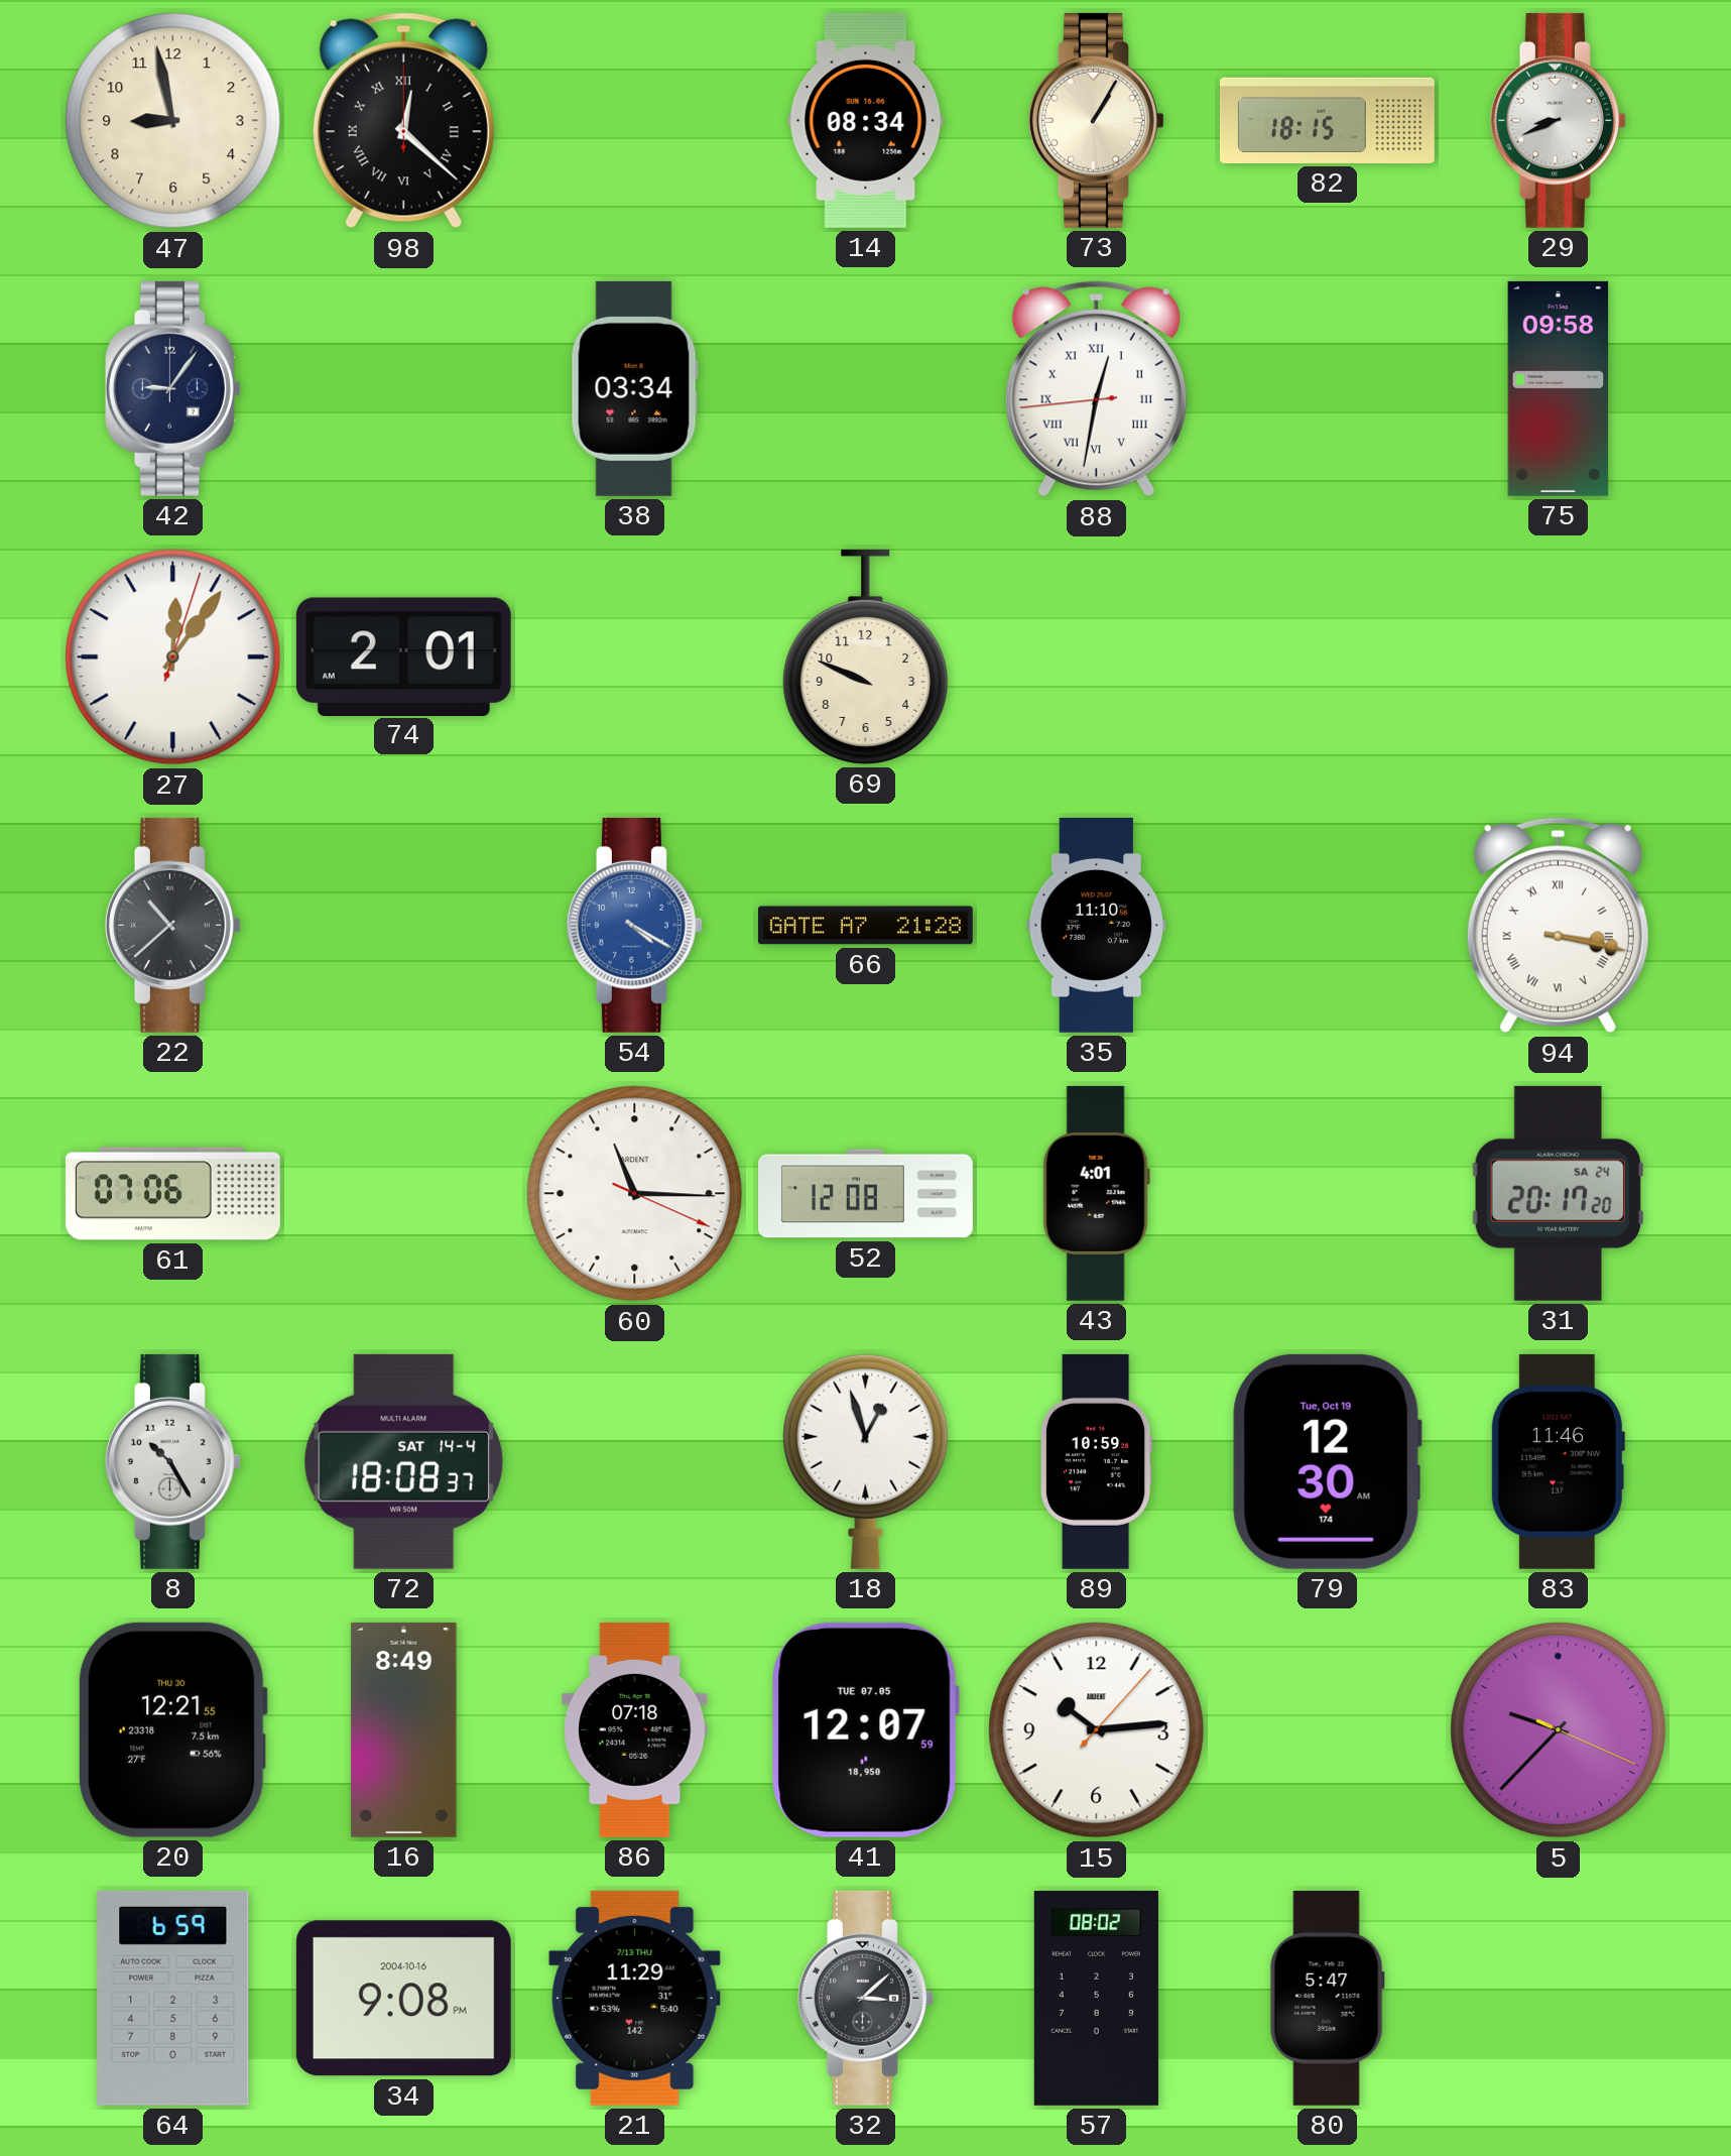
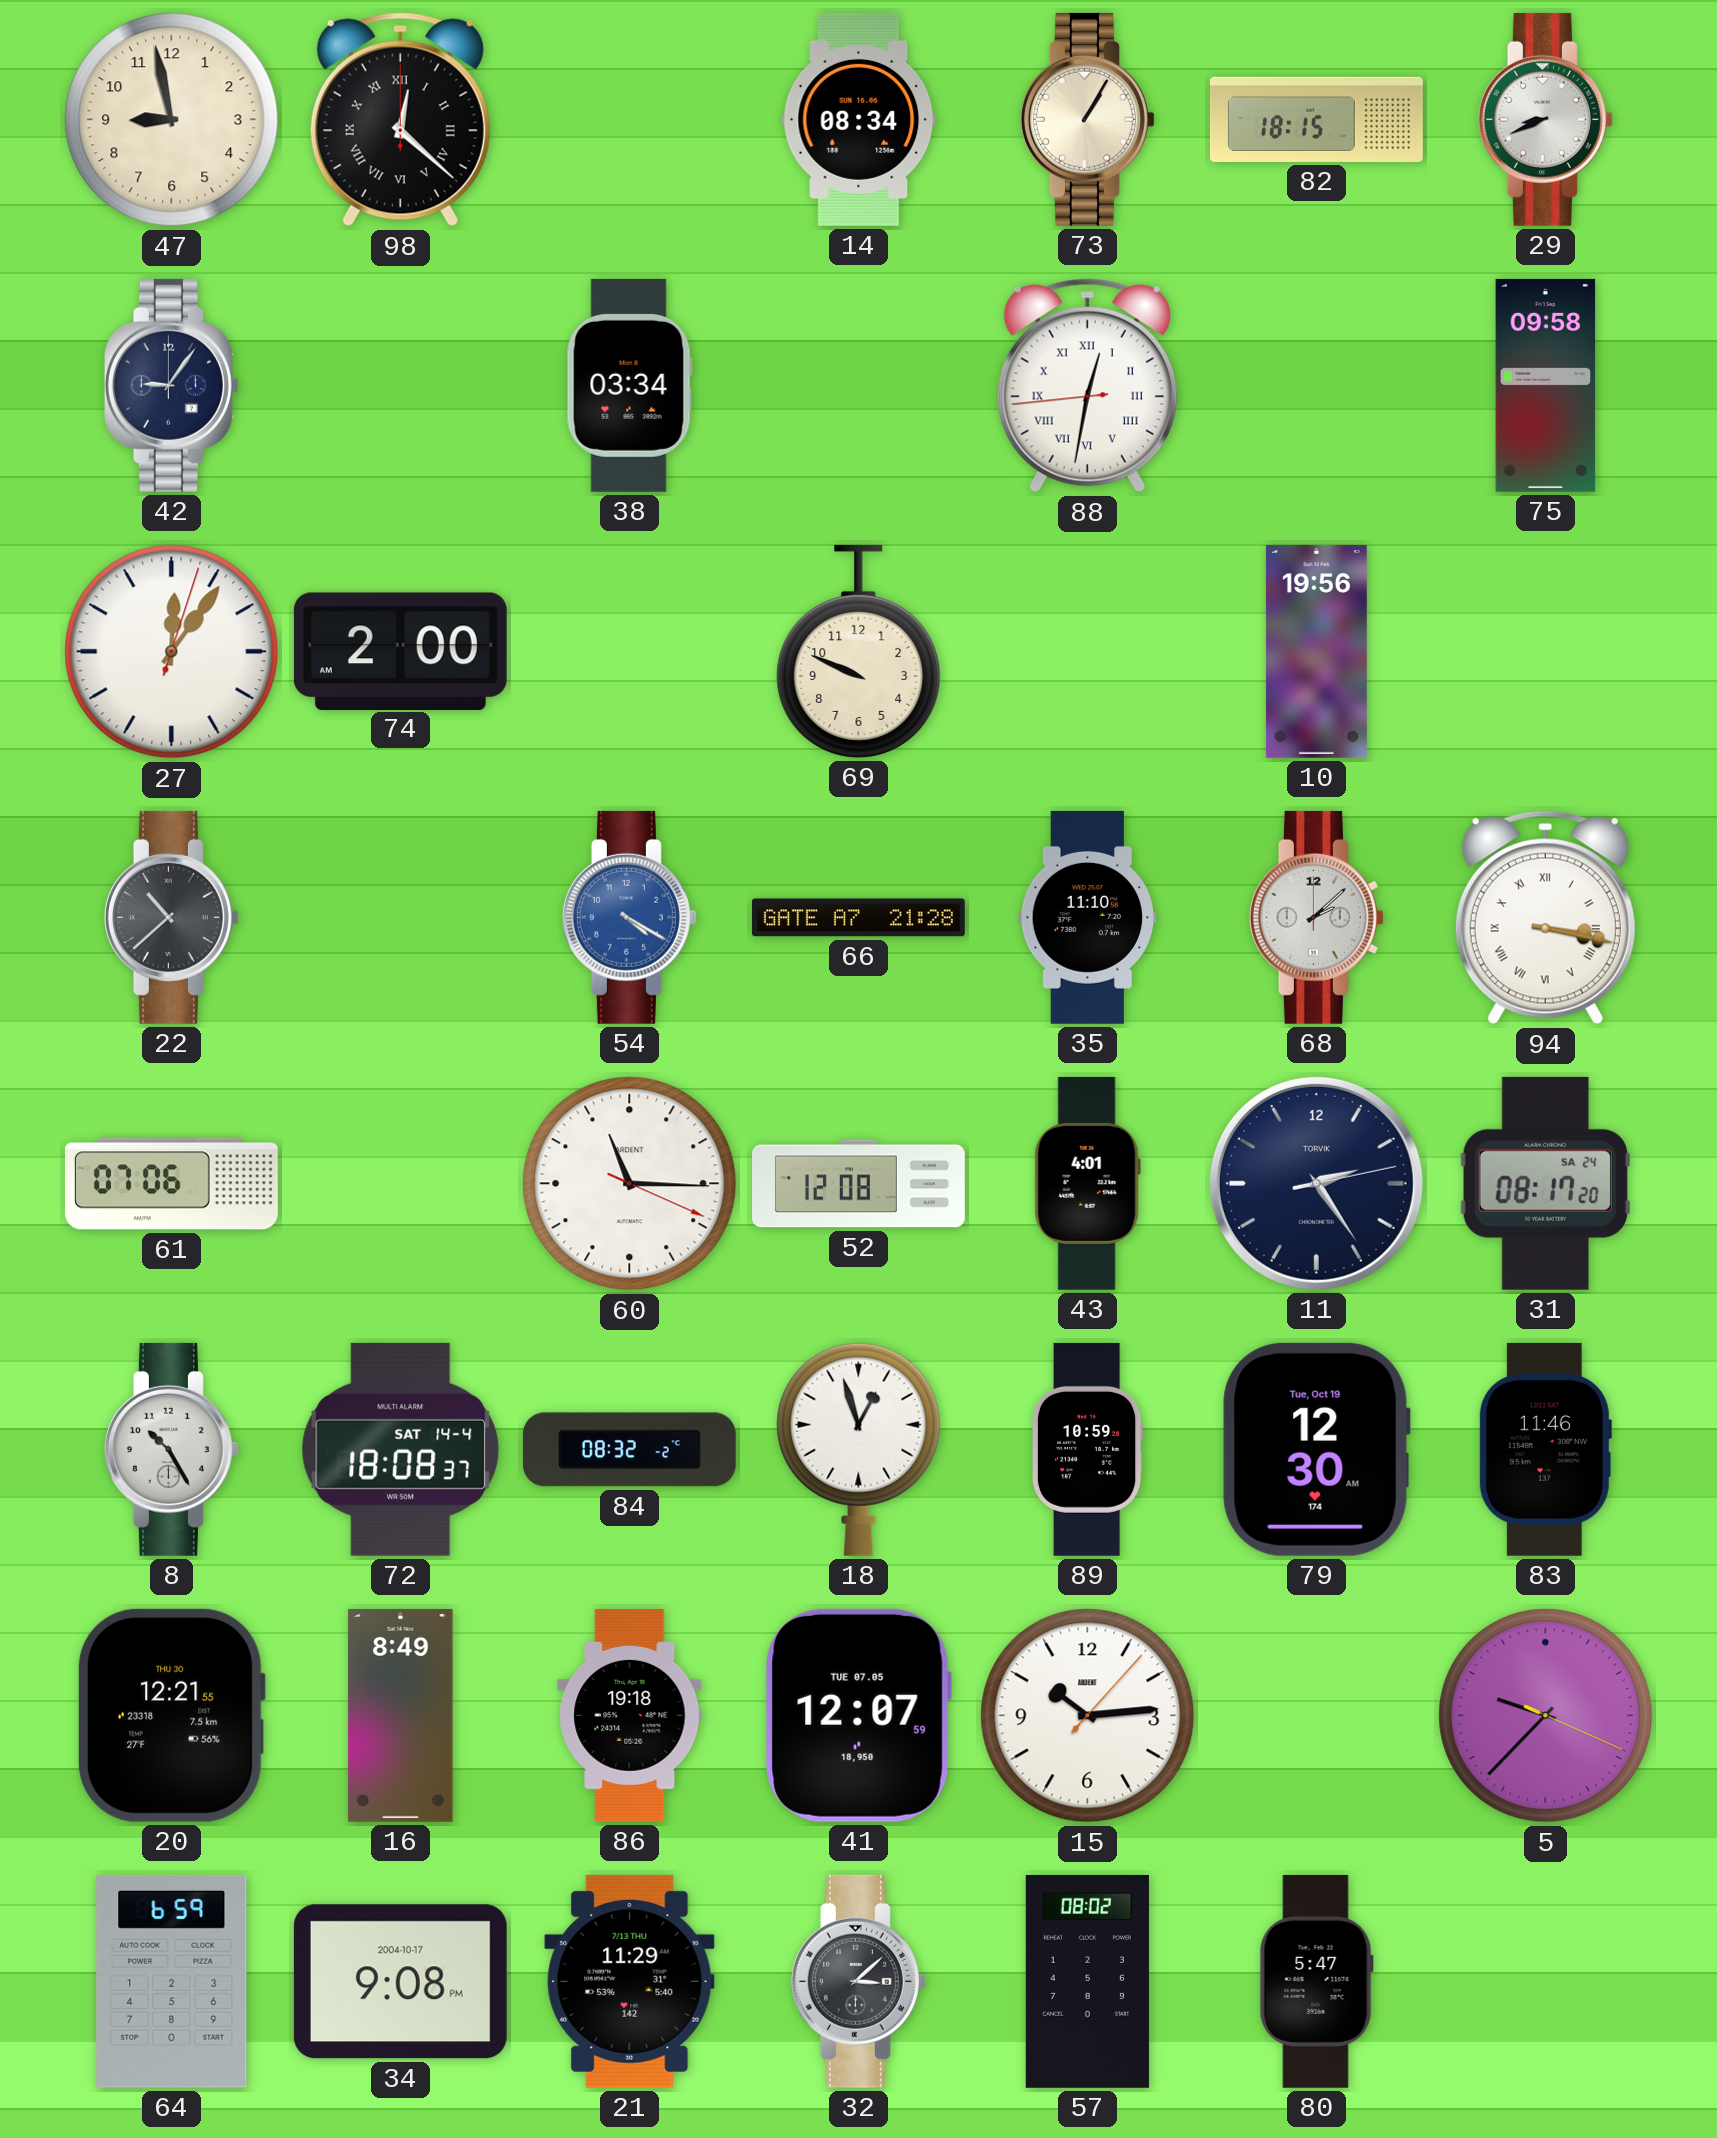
74: 2:01 -> 2:00
10: none -> 19:56
68: none -> 2:08
11: none -> 2:24
31: 20:17 -> 08:17
84: none -> 08:32
86: 07:18 -> 19:18
34 date: 2004-10-16 -> 2004-10-17
